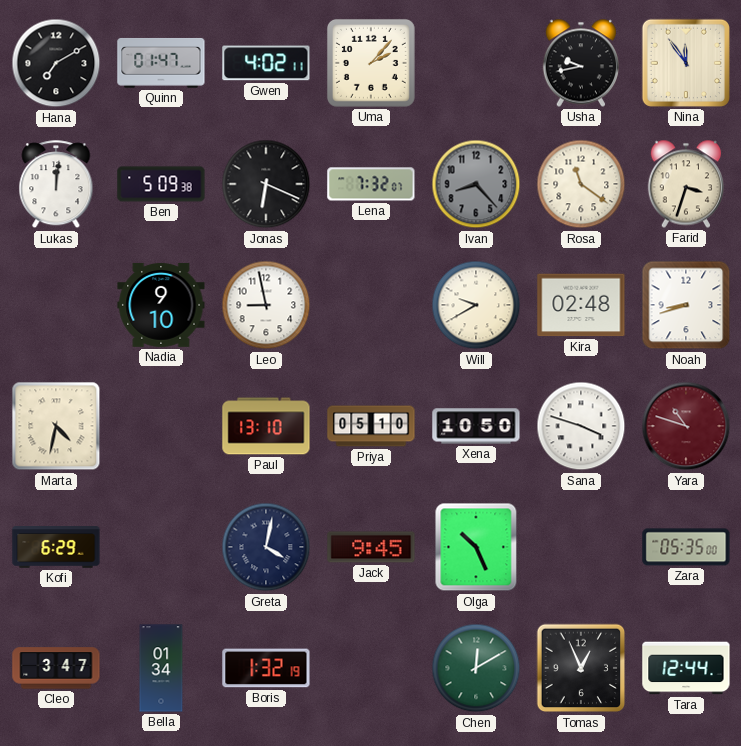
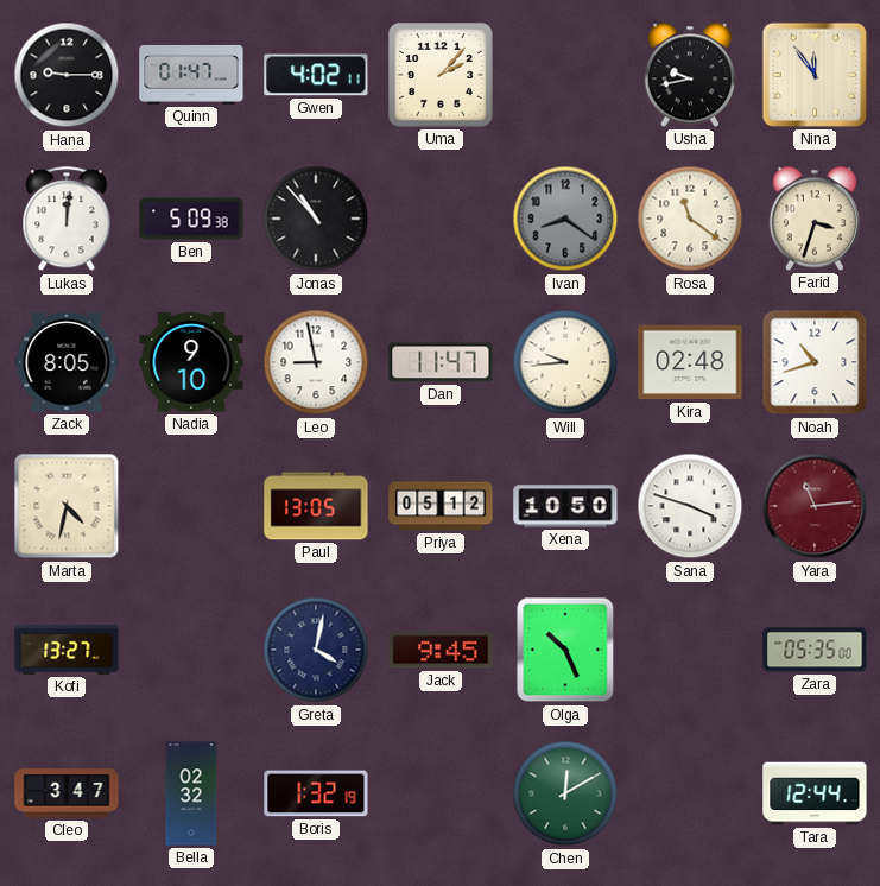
Hana: 7:10 -> 9:15
Jonas: 6:19 -> 10:53
Lena: 7:32 -> none
Ivan: 8:23 -> 8:21
Zack: none -> 8:05
Dan: none -> 11:47
Will: 9:40 -> 9:44
Noah: 8:42 -> 10:42
Paul: 13:10 -> 13:05
Priya: 05:10 -> 05:12
Yara: 10:48 -> 11:14
Kofi: 6:29 -> 13:27
Bella: 01:34 -> 02:32
Tomas: 12:56 -> none
